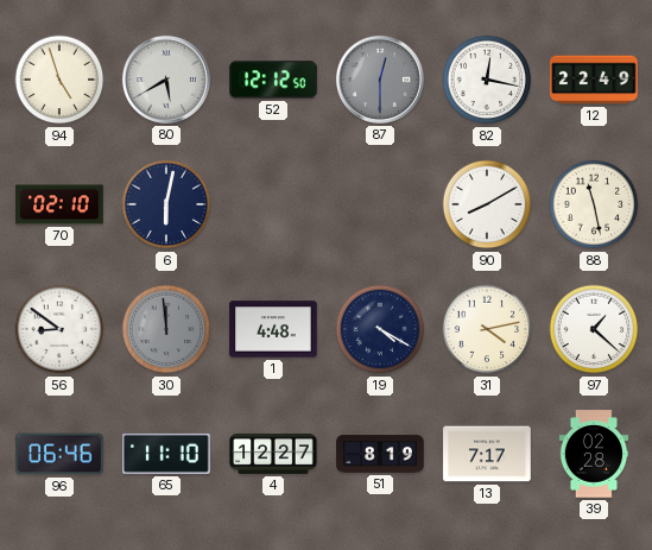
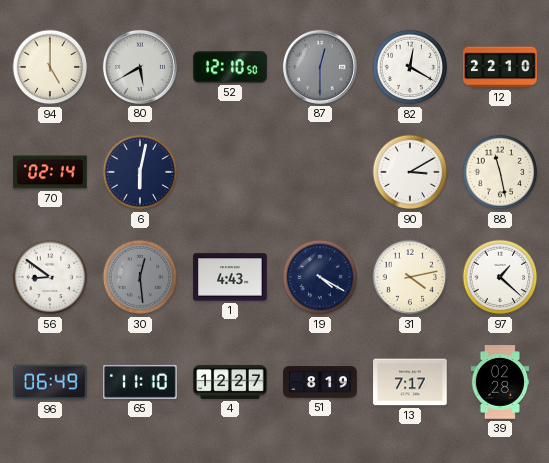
94: 4:57 -> 5:00
52: 12:12 -> 12:10
82: 12:17 -> 12:20
12: 22:49 -> 22:10
70: 02:10 -> 02:14
90: 8:10 -> 3:10
30: 11:59 -> 12:29
1: 4:48 -> 4:43
96: 06:46 -> 06:49
